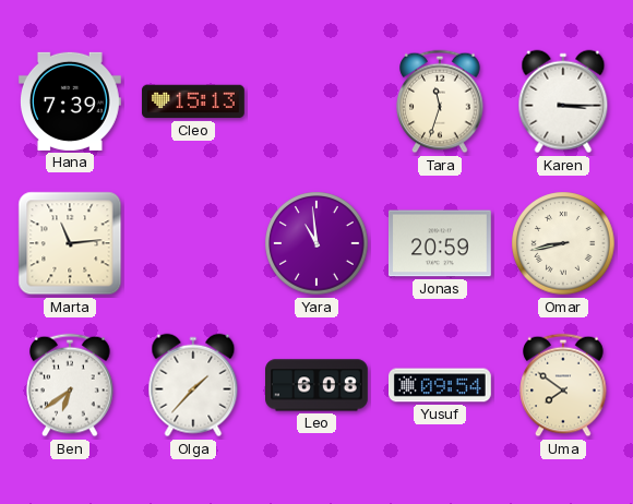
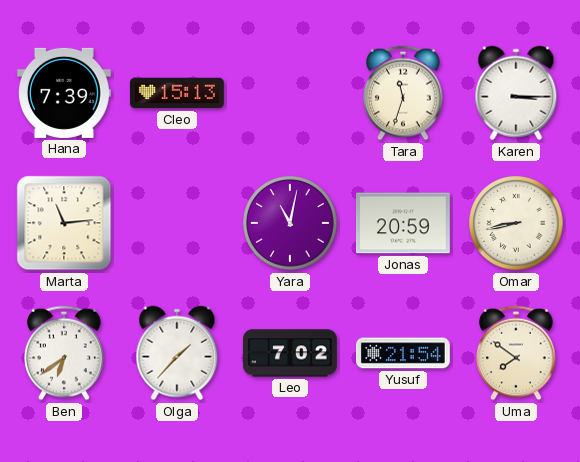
Yara: 10:59 -> 11:02
Leo: 6:08 -> 7:02
Yusuf: 09:54 -> 21:54
